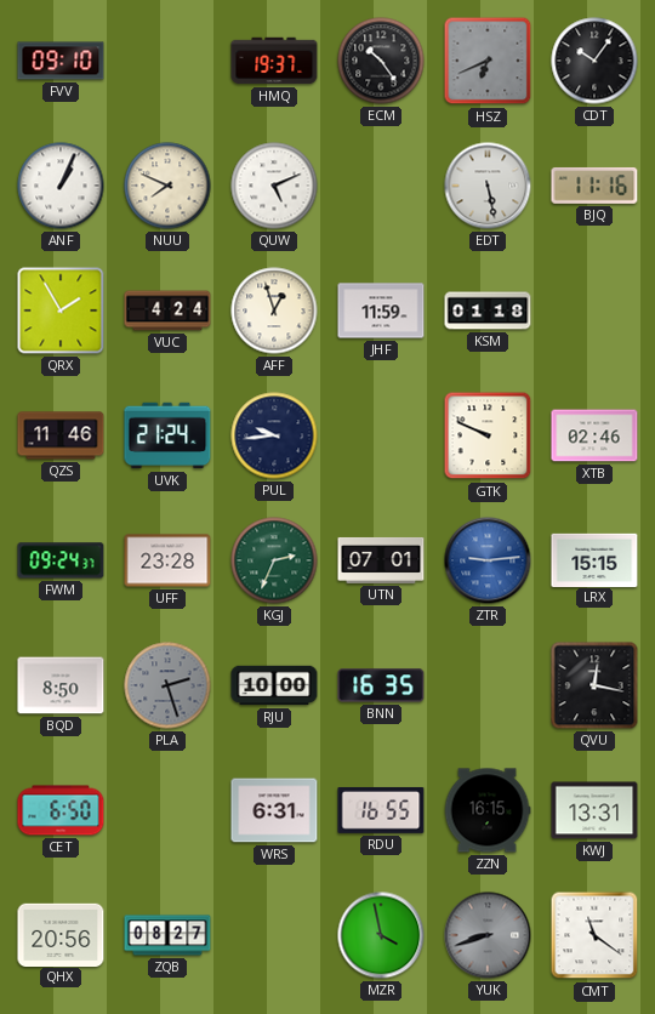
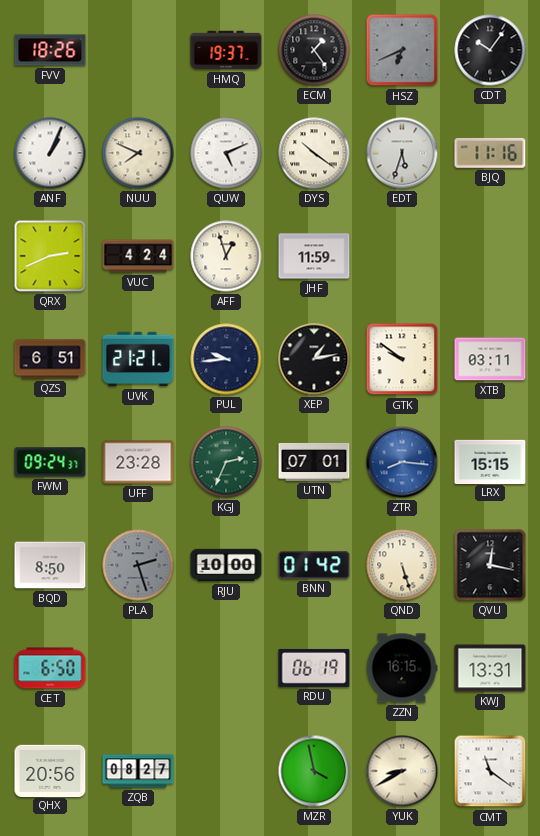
FVV: 09:10 -> 18:26
ECM: 10:24 -> 1:24
DYS: none -> 10:21
EDT: 5:28 -> 5:33
QRX: 1:55 -> 2:41
KSM: 01:18 -> none
QZS: 11:46 -> 6:51
UVK: 21:24 -> 21:21
XEP: none -> 1:13
GTK: 9:49 -> 9:51
XTB: 02:46 -> 03:11
ZTR: 9:14 -> 8:16
BNN: 16:35 -> 01:42
QND: none -> 5:27
WRS: 6:31 -> none
RDU: 16:55 -> 06:19
YUK: 8:42 -> 8:40
YUK dial: grey -> cream
